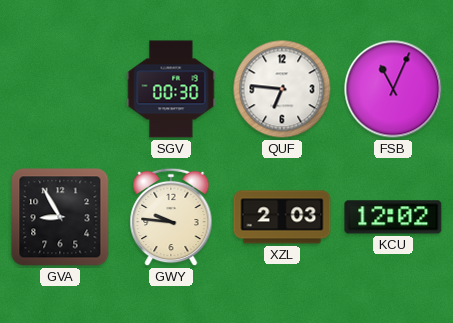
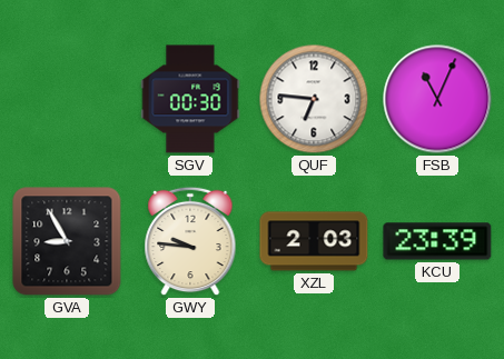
KCU: 12:02 -> 23:39
